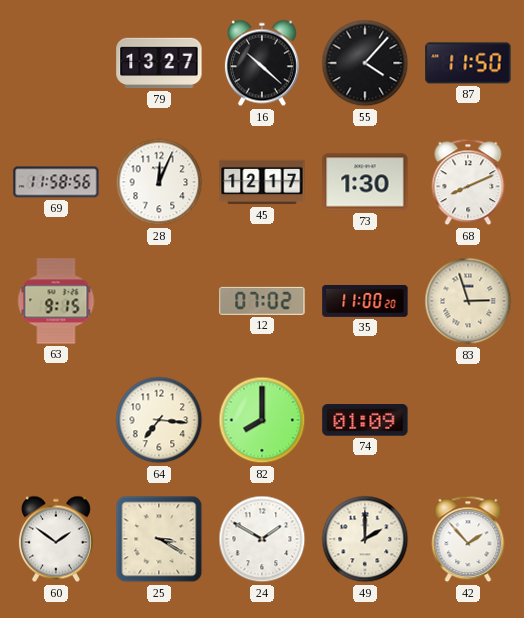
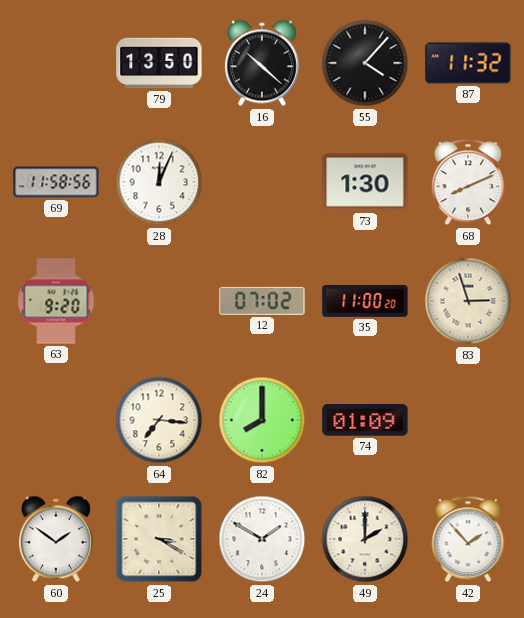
79: 13:27 -> 13:50
87: 11:50 -> 11:32
45: 12:17 -> none
63: 9:15 -> 9:20
